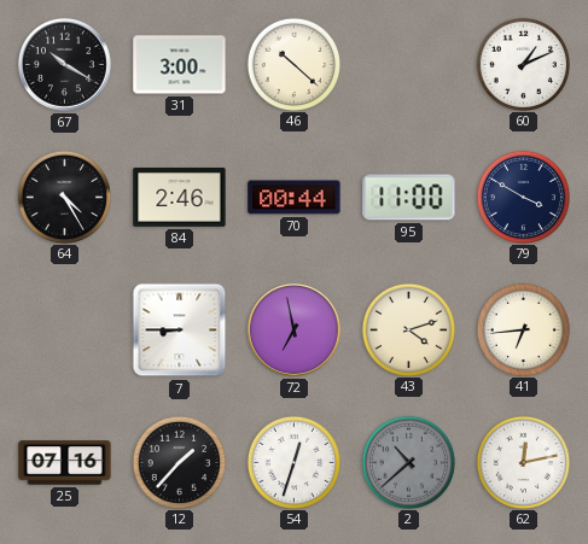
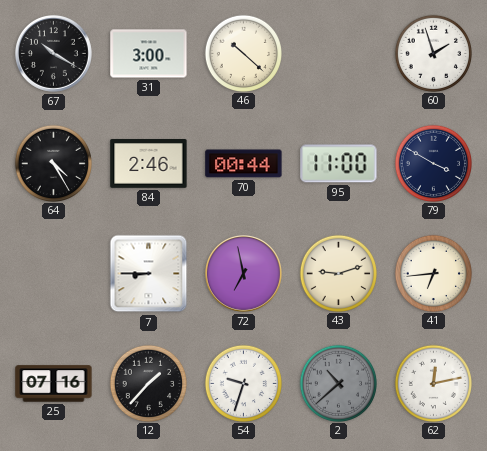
60: 1:11 -> 1:57
43: 4:12 -> 9:12
54: 12:33 -> 9:33
